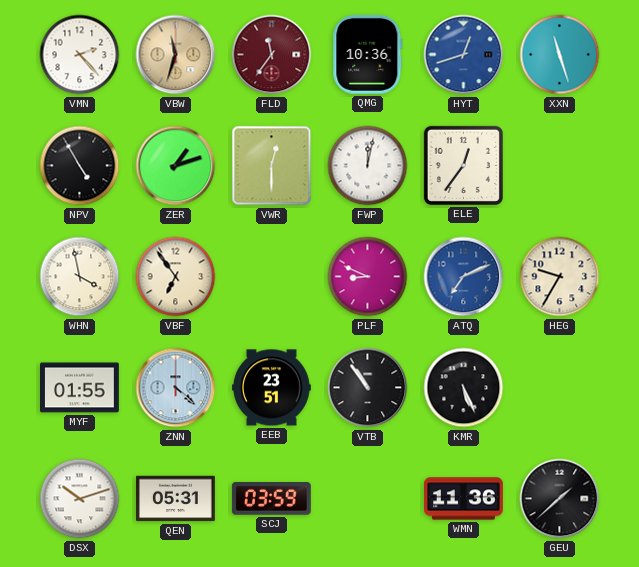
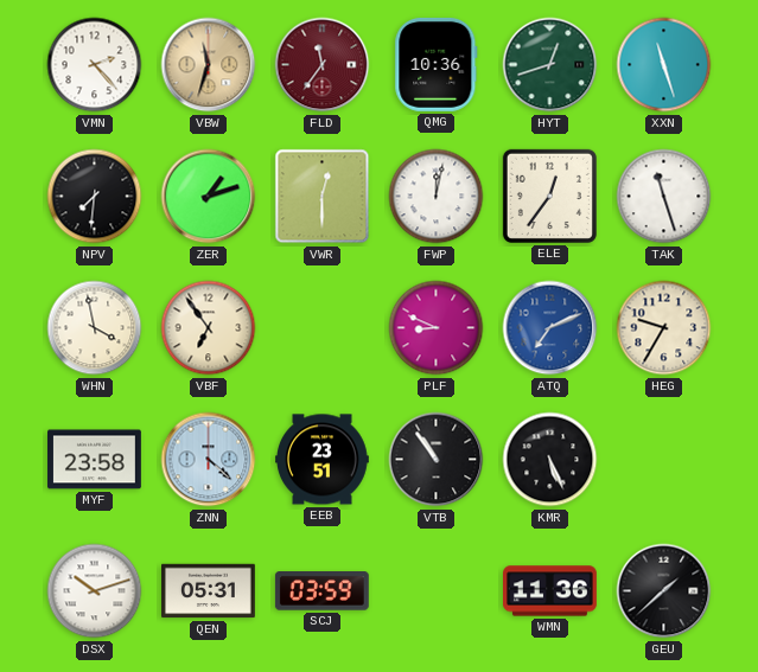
HYT dial: blue -> green
NPV: 4:55 -> 7:31
TAK: none -> 11:27
MYF: 01:55 -> 23:58
